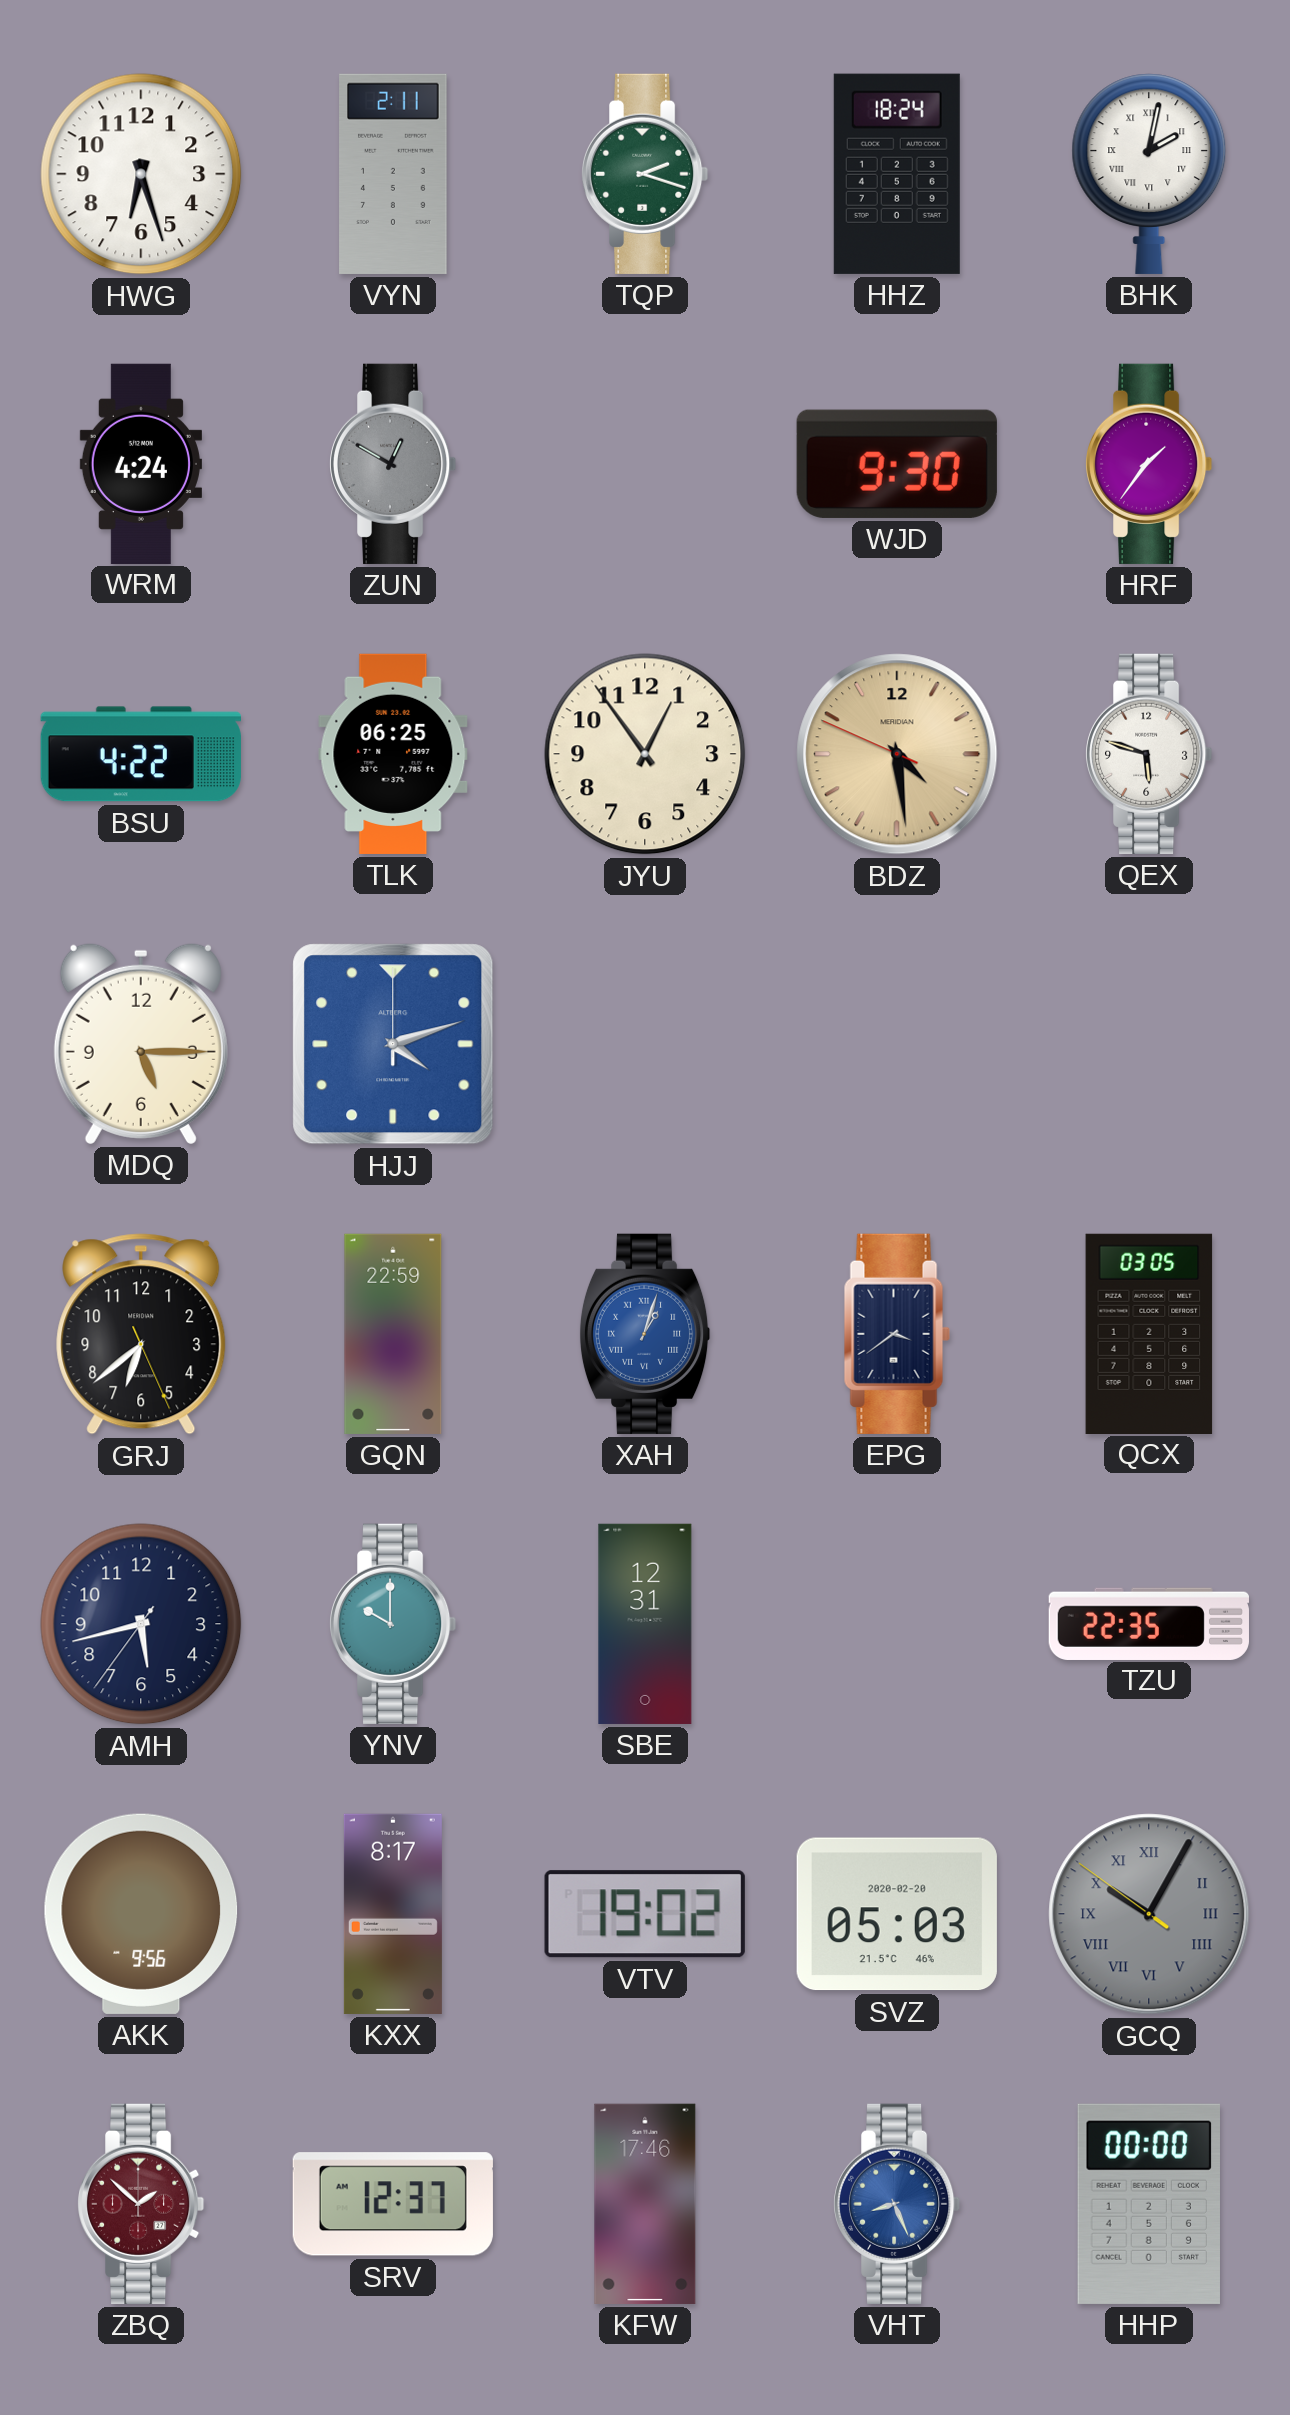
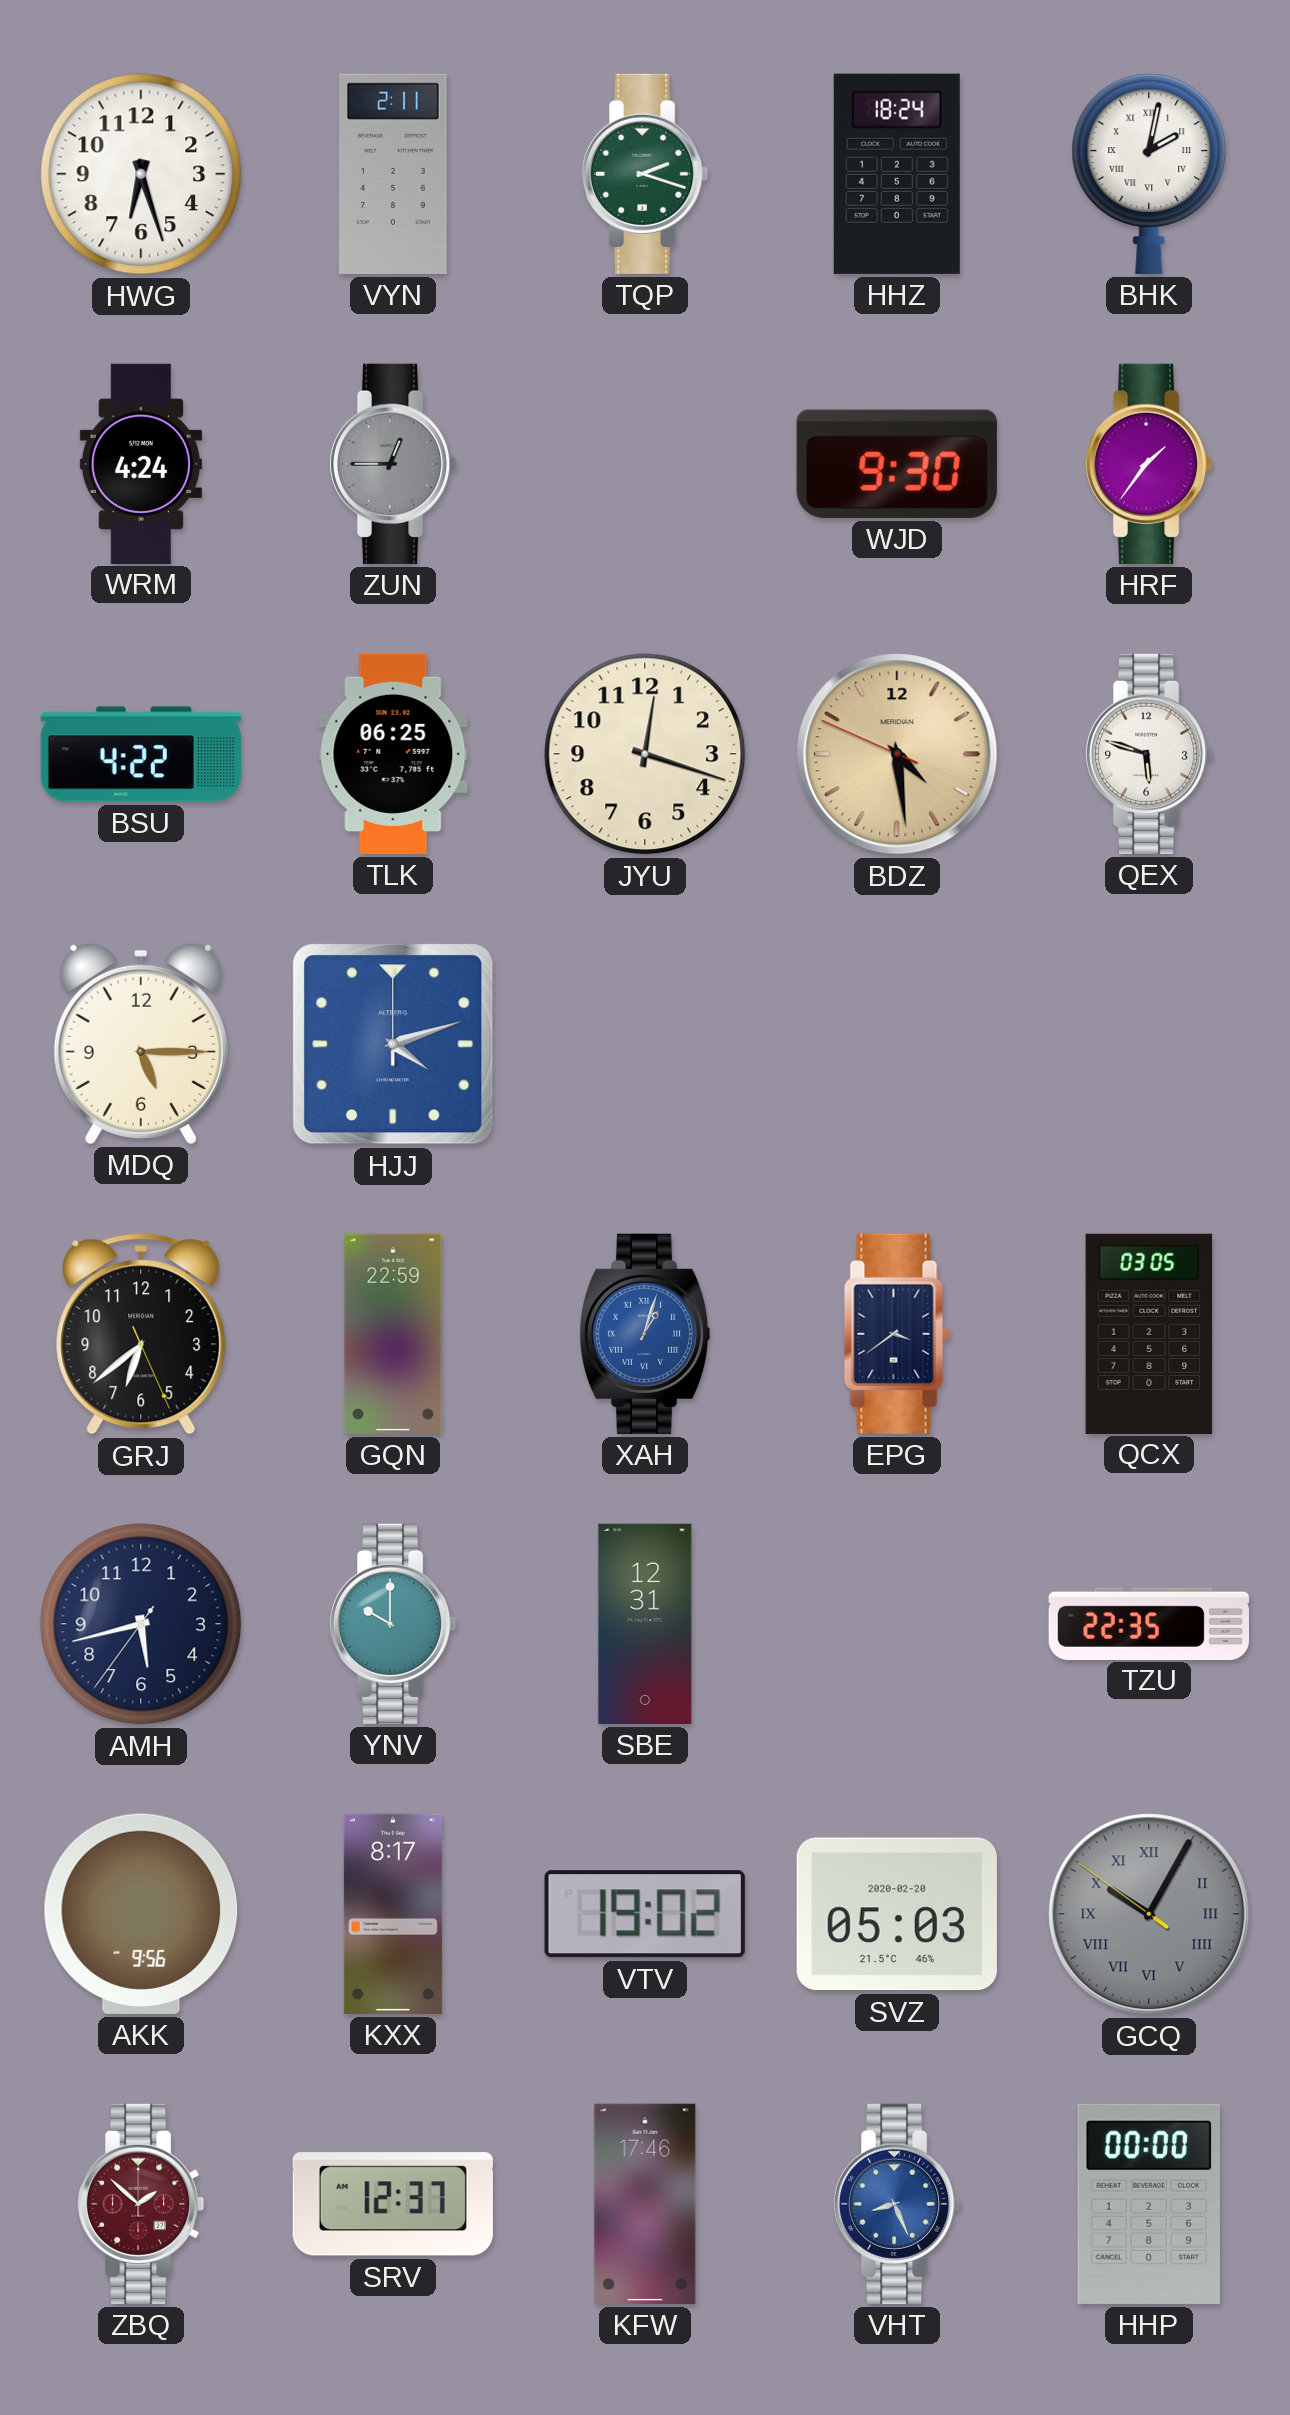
ZUN: 12:50 -> 12:45
JYU: 12:54 -> 12:18
